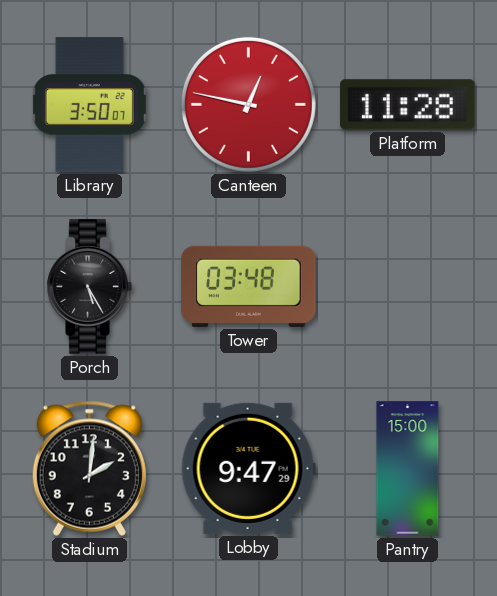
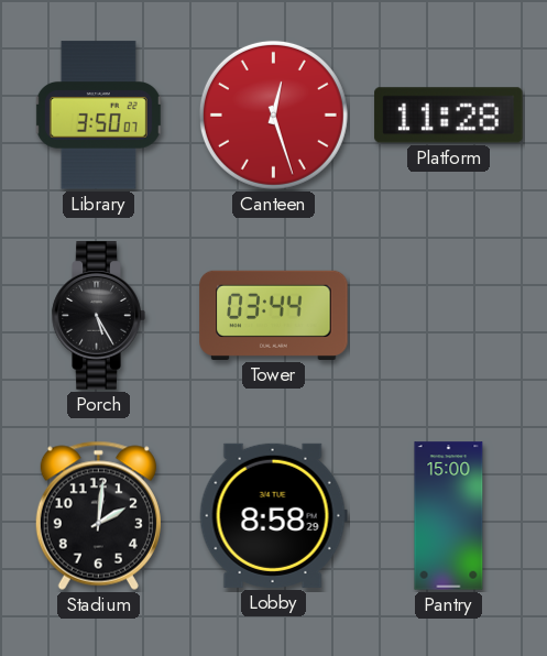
Canteen: 12:47 -> 12:27
Tower: 03:48 -> 03:44
Lobby: 9:47 -> 8:58
